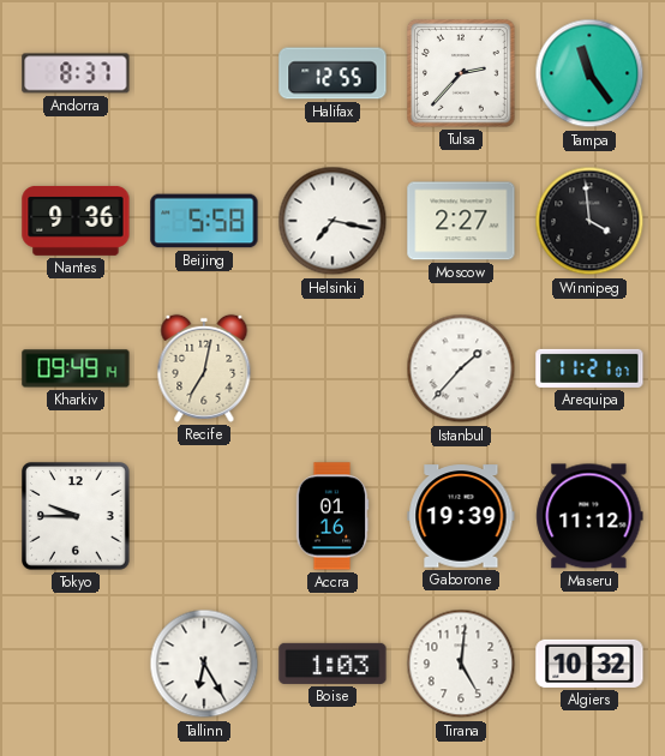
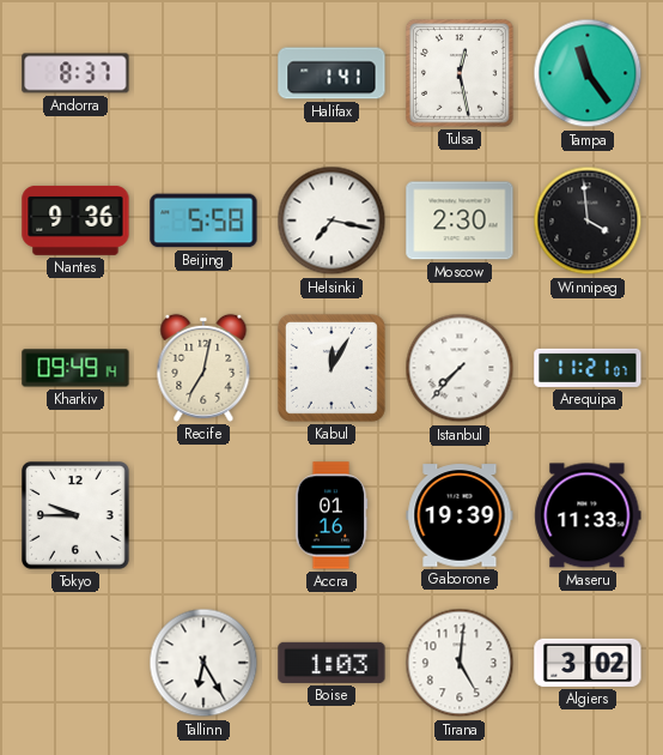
Halifax: 12:55 -> 1:41
Tulsa: 2:37 -> 12:28
Moscow: 2:27 -> 2:30
Kabul: none -> 12:05
Istanbul: 1:37 -> 7:37
Maseru: 11:12 -> 11:33
Algiers: 10:32 -> 3:02
